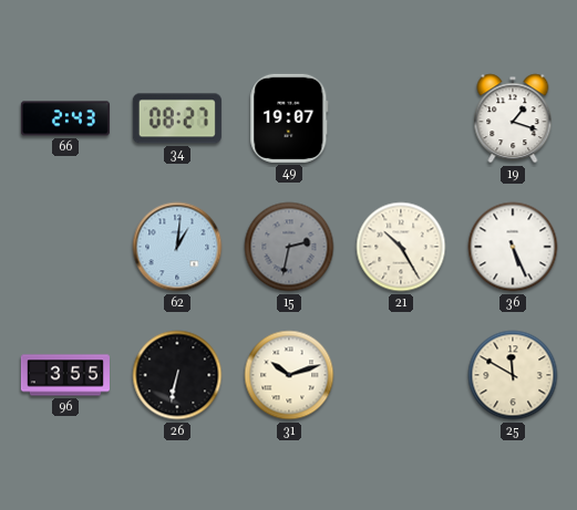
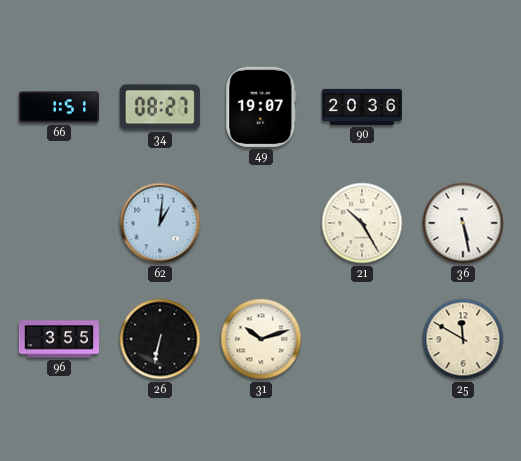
66: 2:43 -> 1:51
90: none -> 20:36
19: 1:18 -> none
15: 2:32 -> none
36: 5:26 -> 5:28
